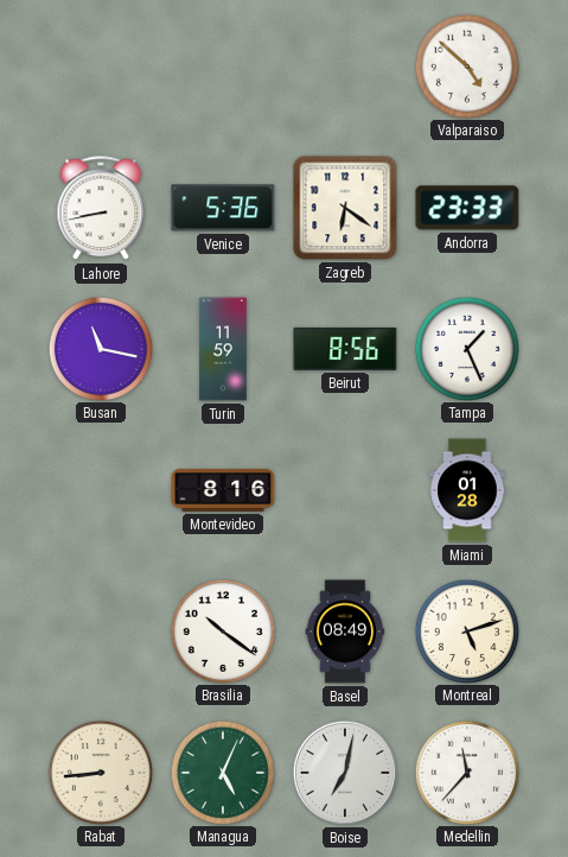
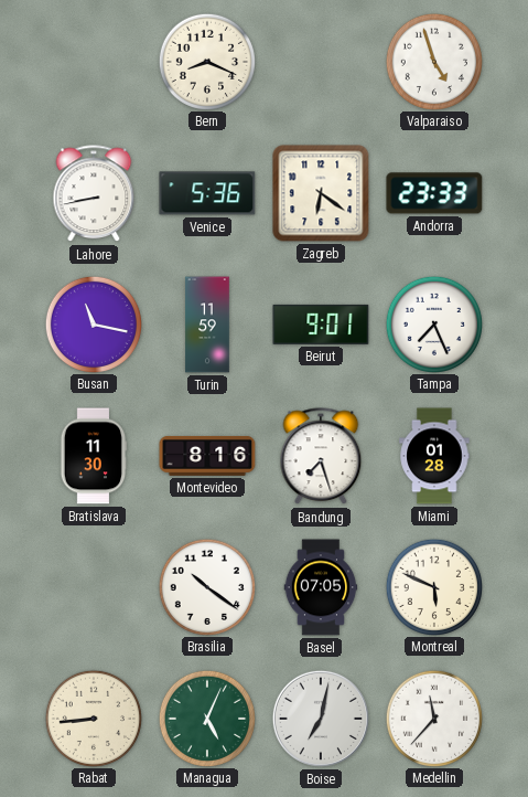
Bern: none -> 8:19
Valparaiso: 4:52 -> 4:57
Beirut: 8:56 -> 9:01
Tampa: 1:26 -> 7:26
Bratislava: none -> 11:30
Bandung: none -> 7:27
Basel: 08:49 -> 07:05
Montreal: 5:12 -> 5:49
